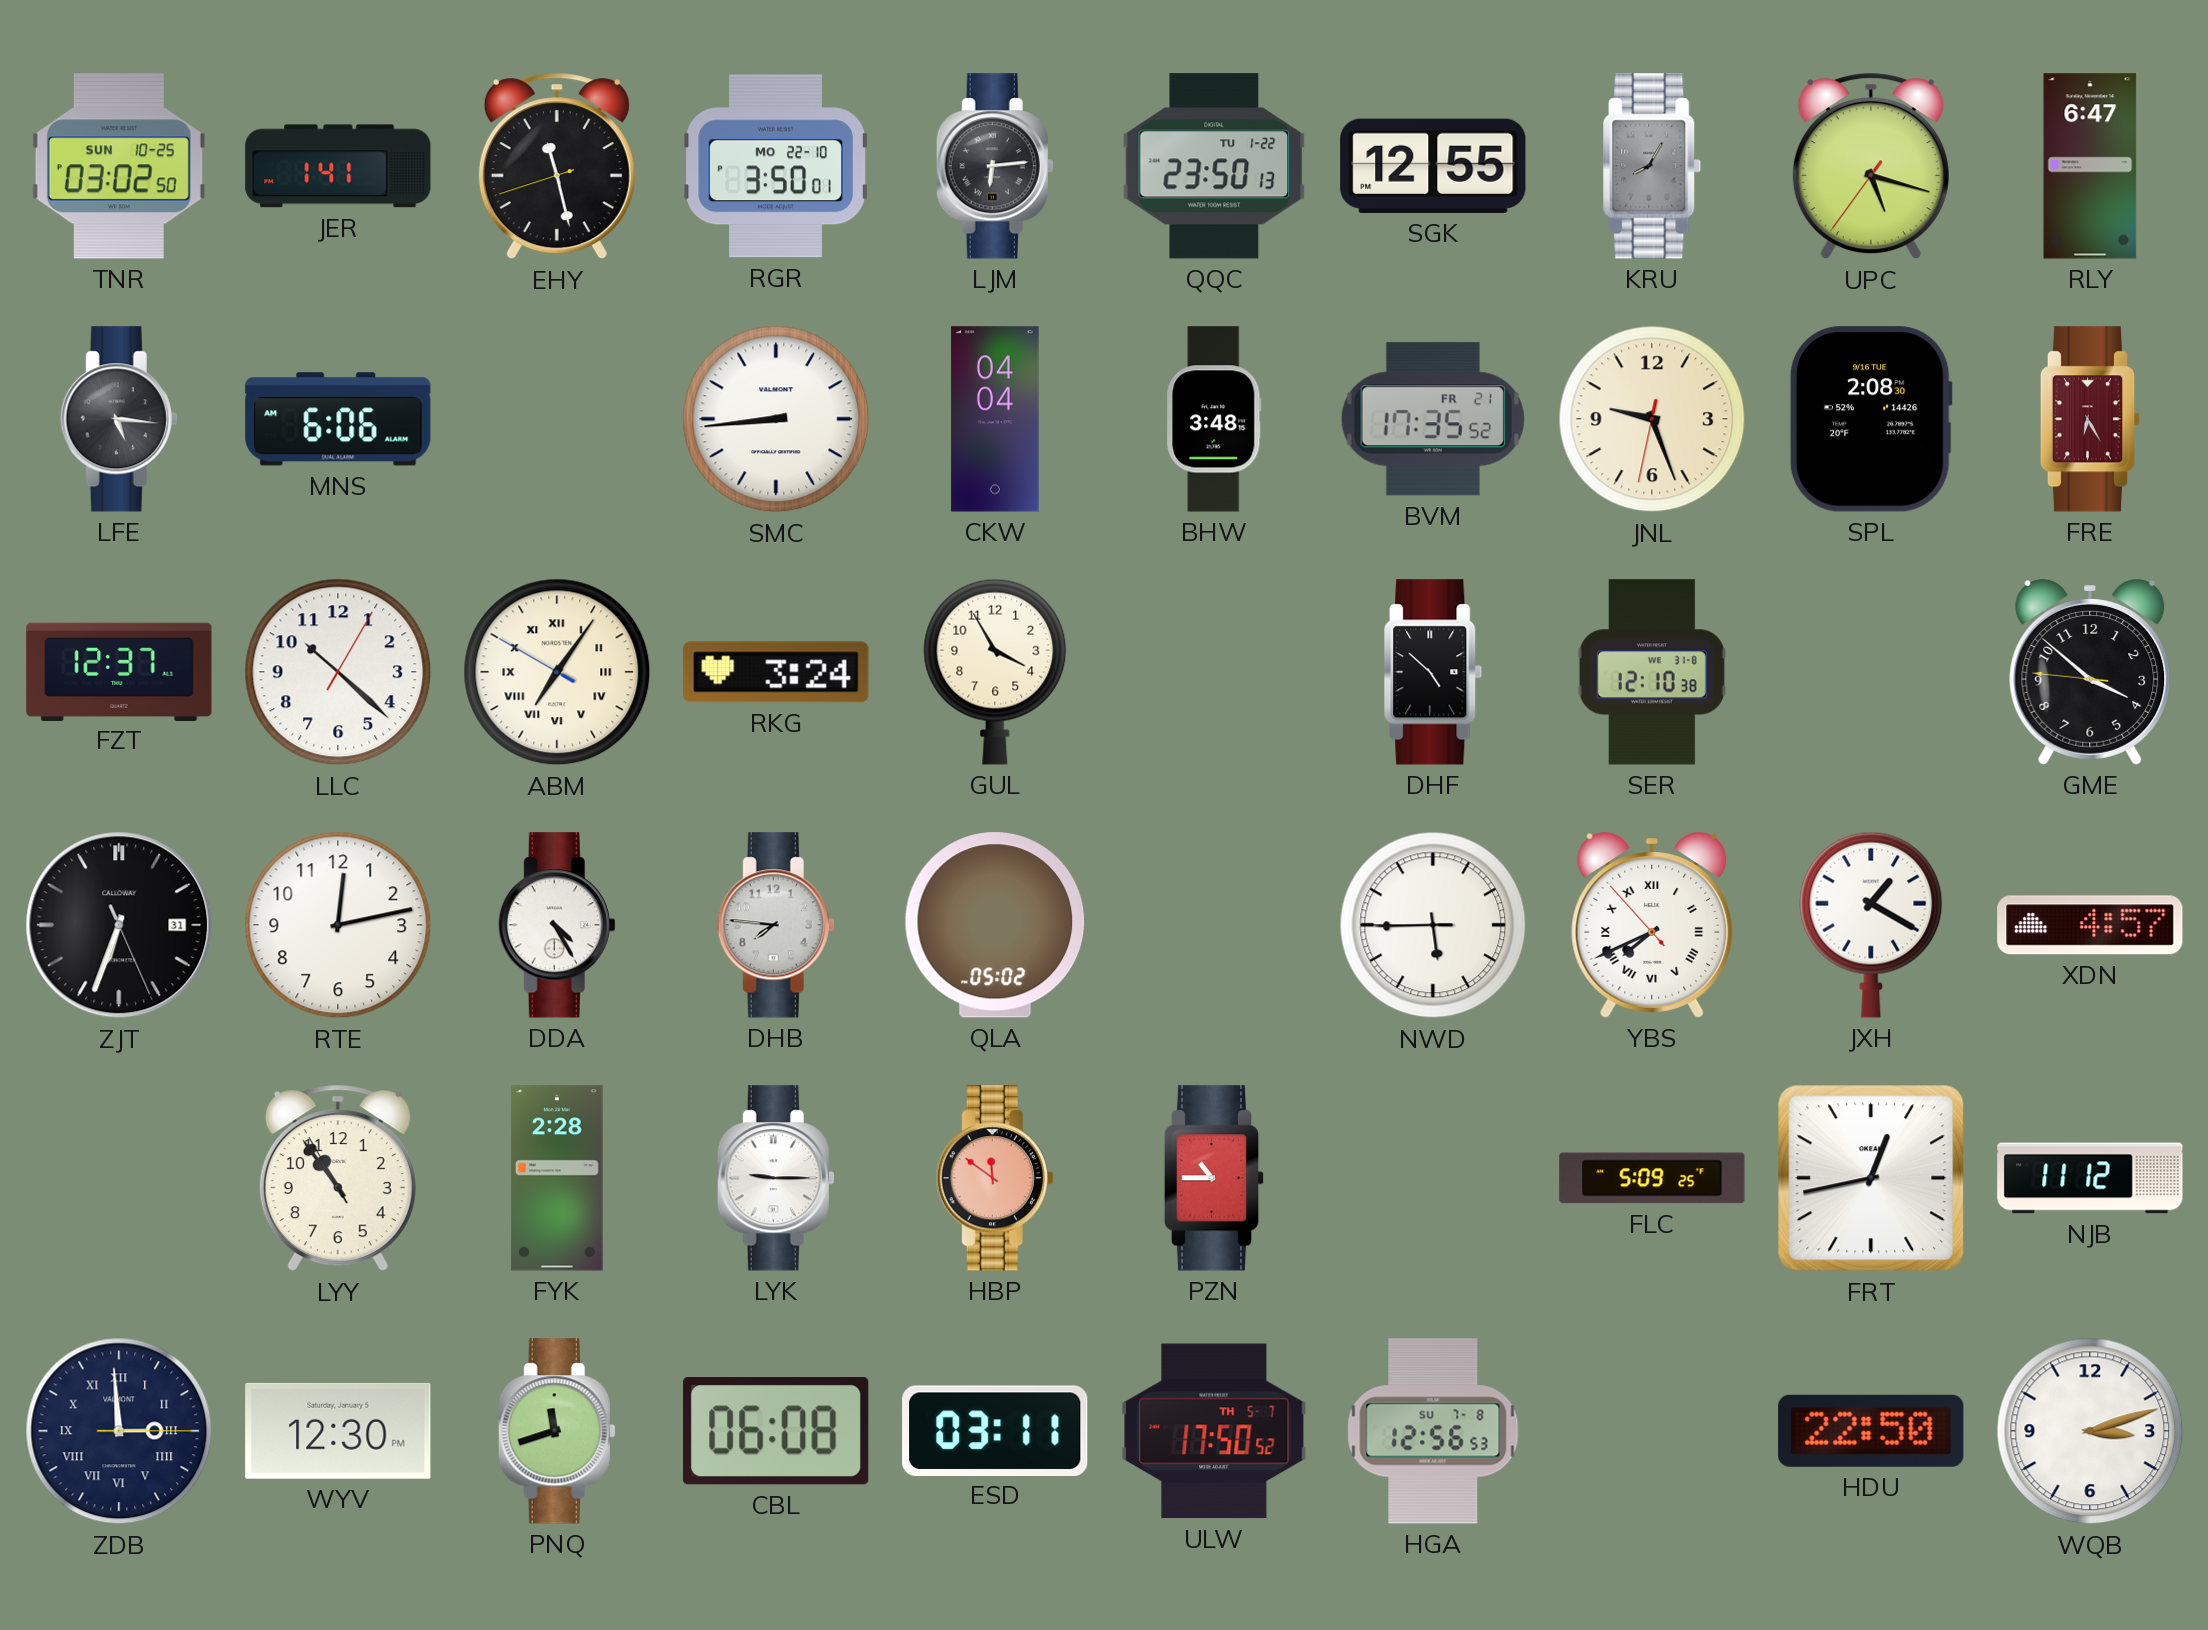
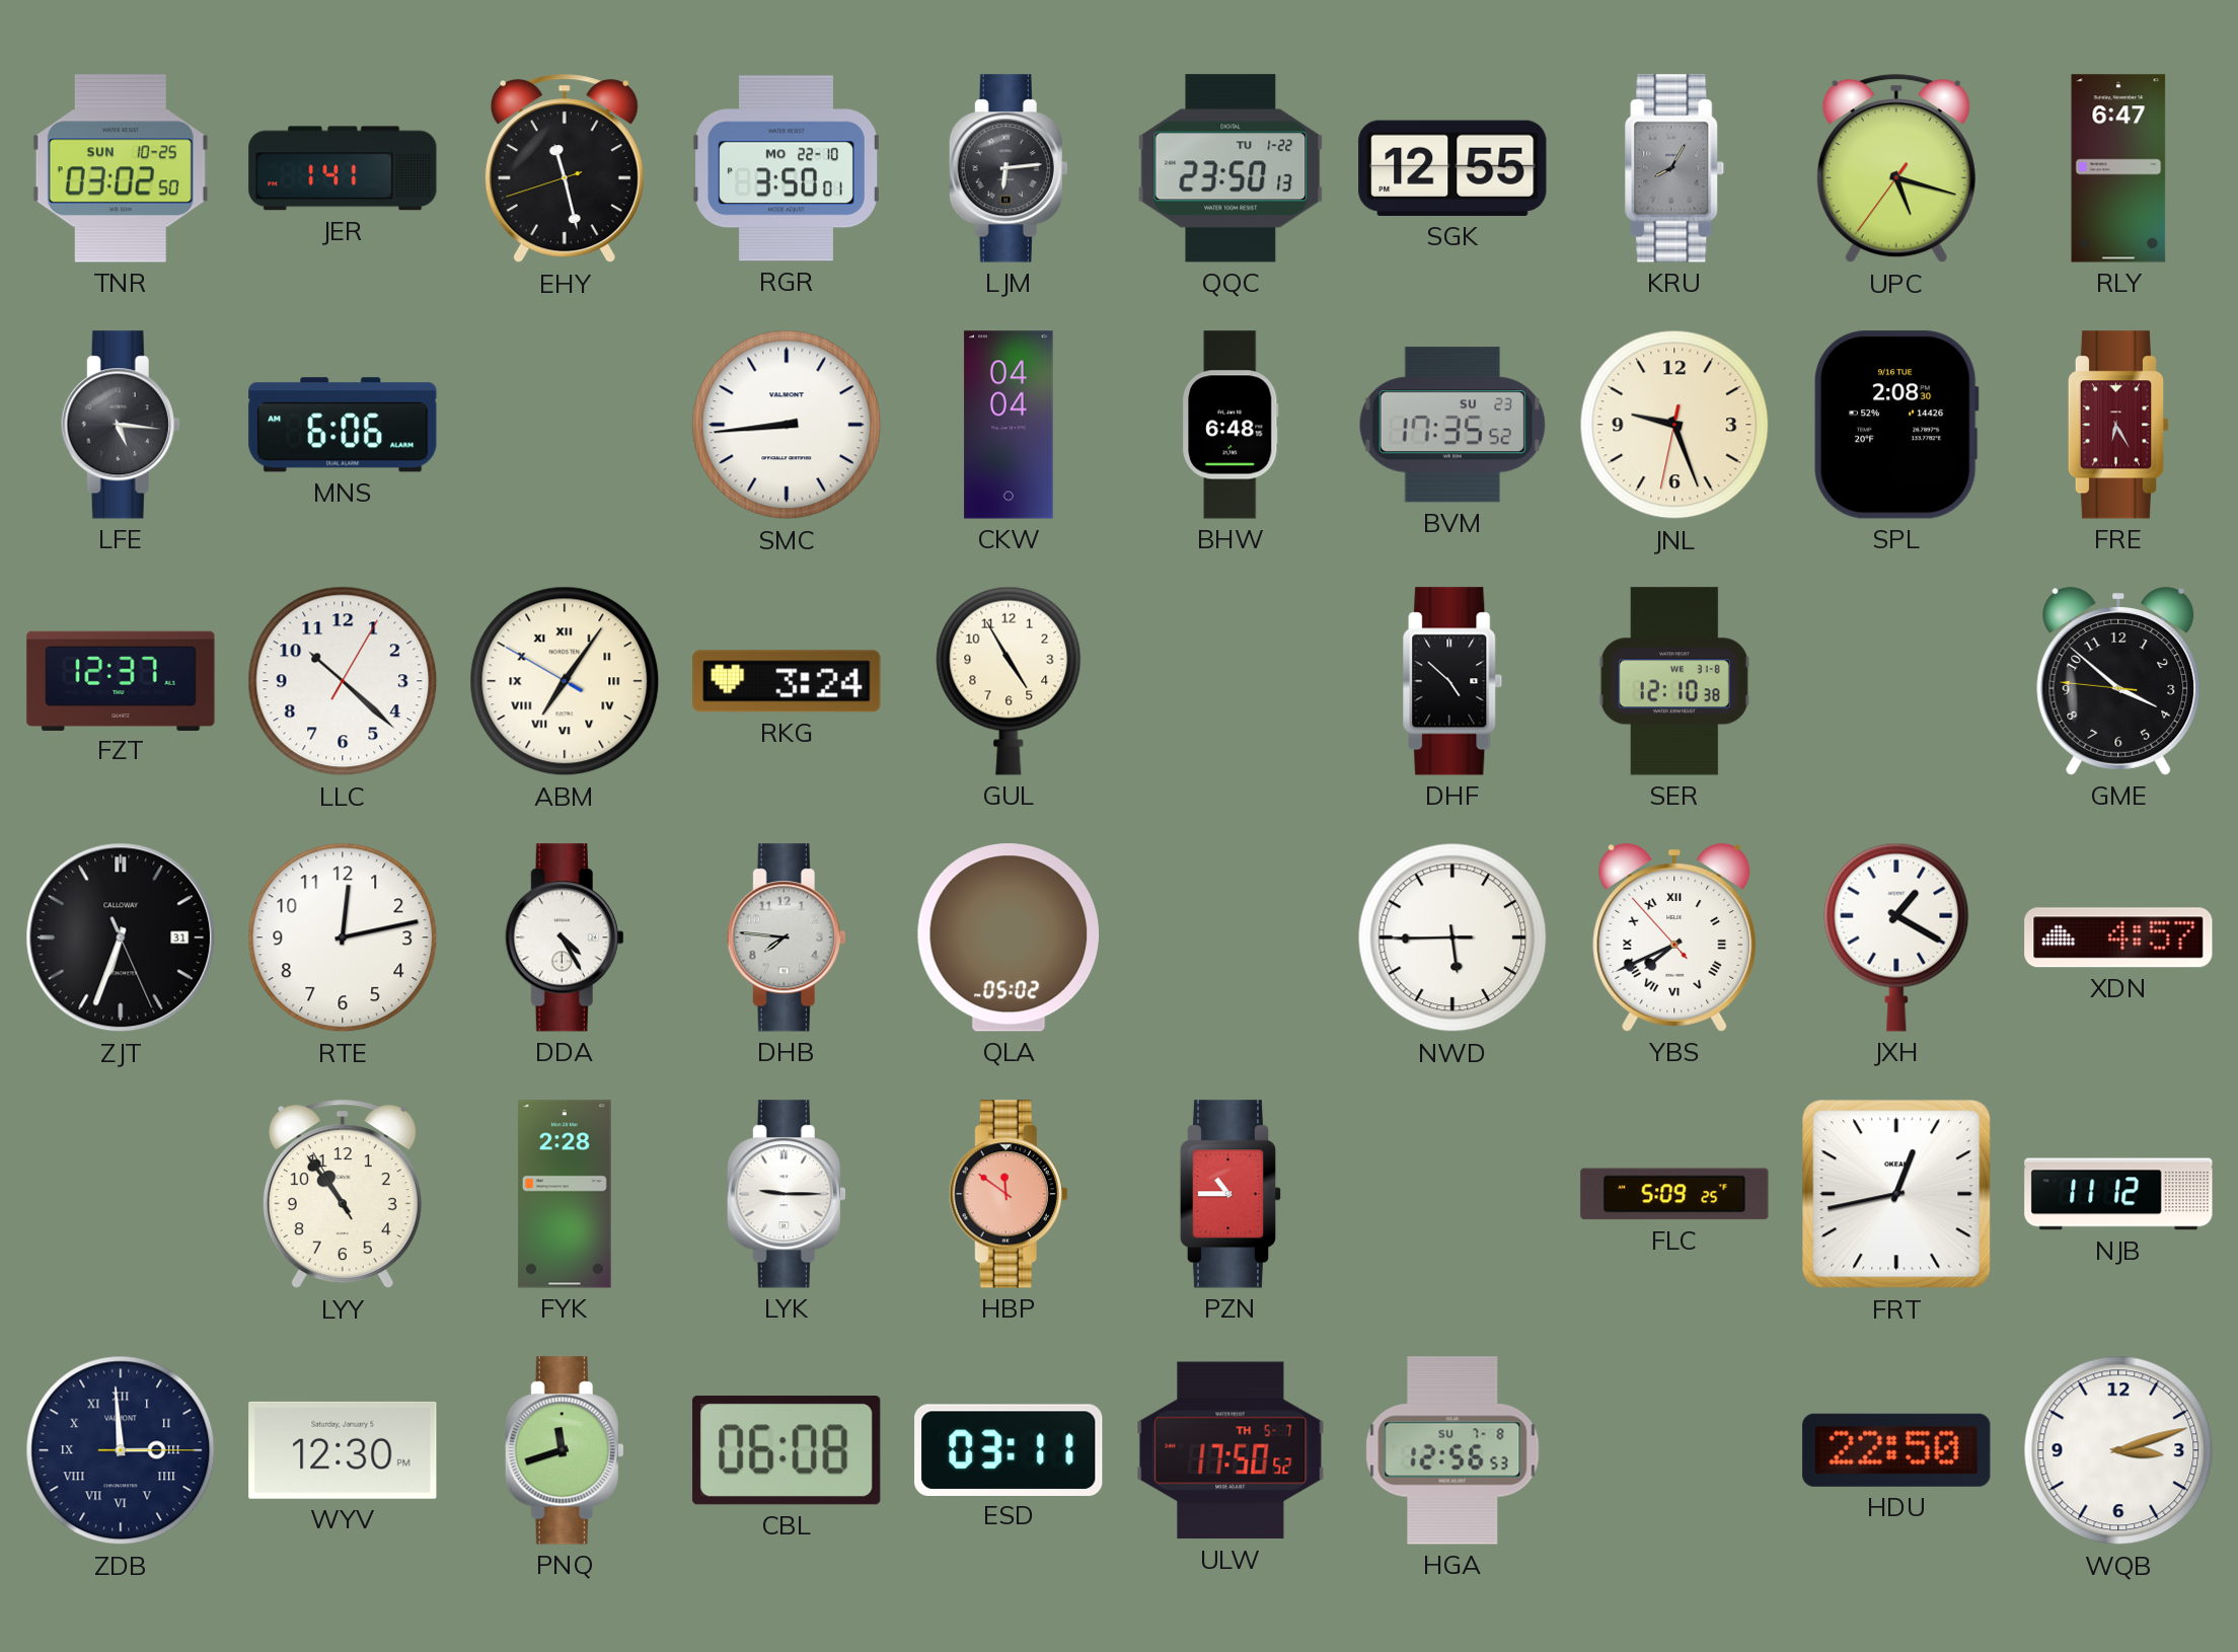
BHW: 3:48 -> 6:48
BVM date: FR 21 -> SU 23
GUL: 3:55 -> 4:55
